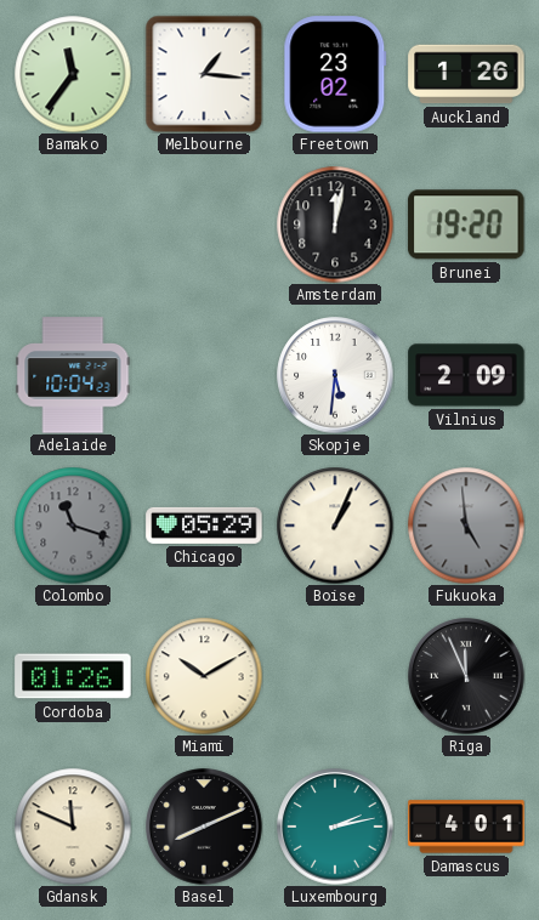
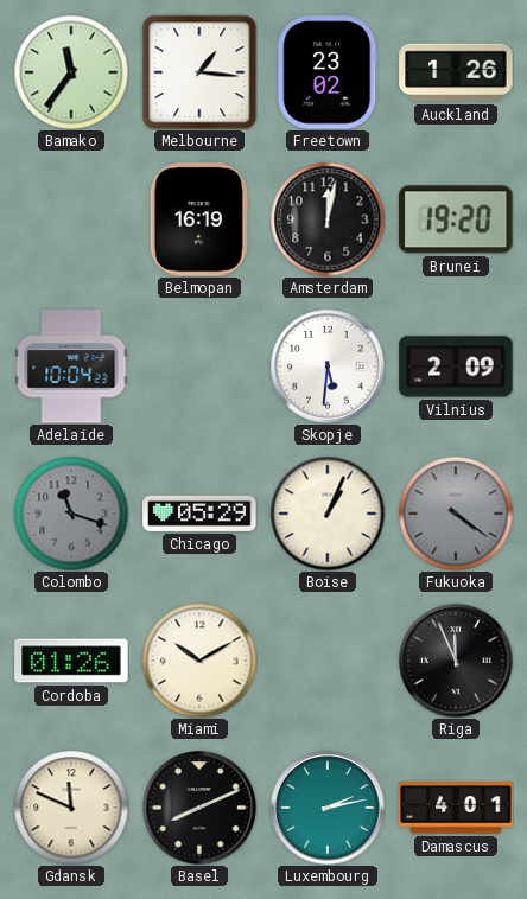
Belmopan: none -> 16:19
Fukuoka: 4:59 -> 4:21
